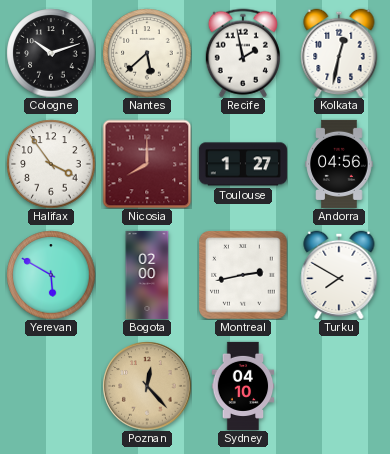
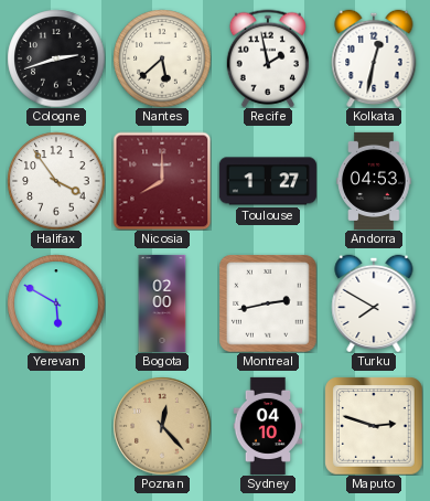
Cologne: 10:12 -> 2:42
Andorra: 04:56 -> 04:53
Maputo: none -> 2:48
